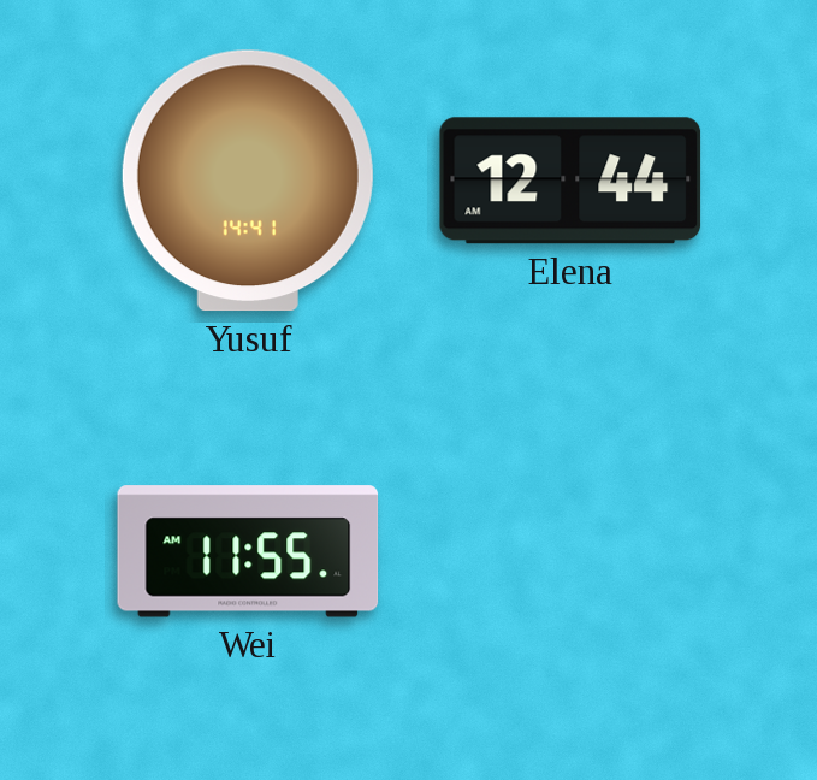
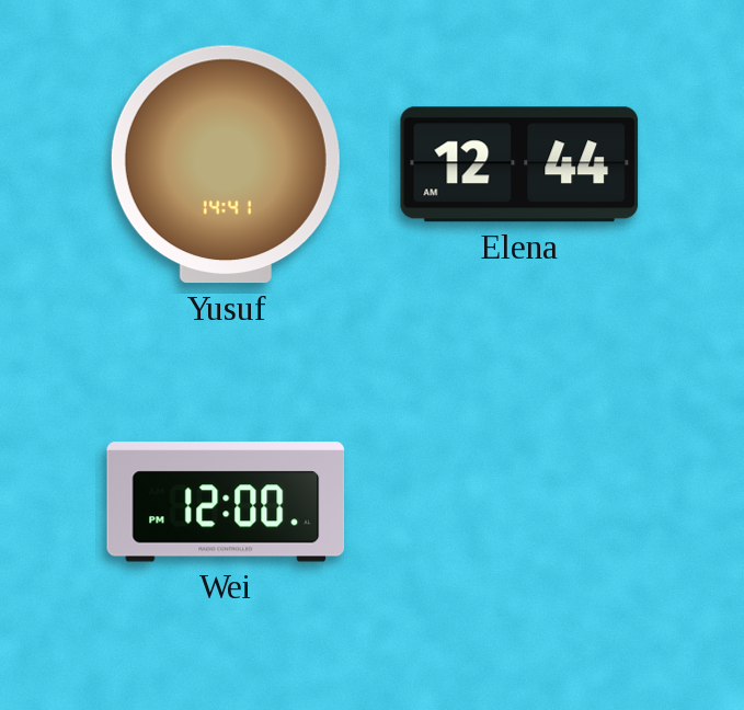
Wei: 11:55 -> 12:00
